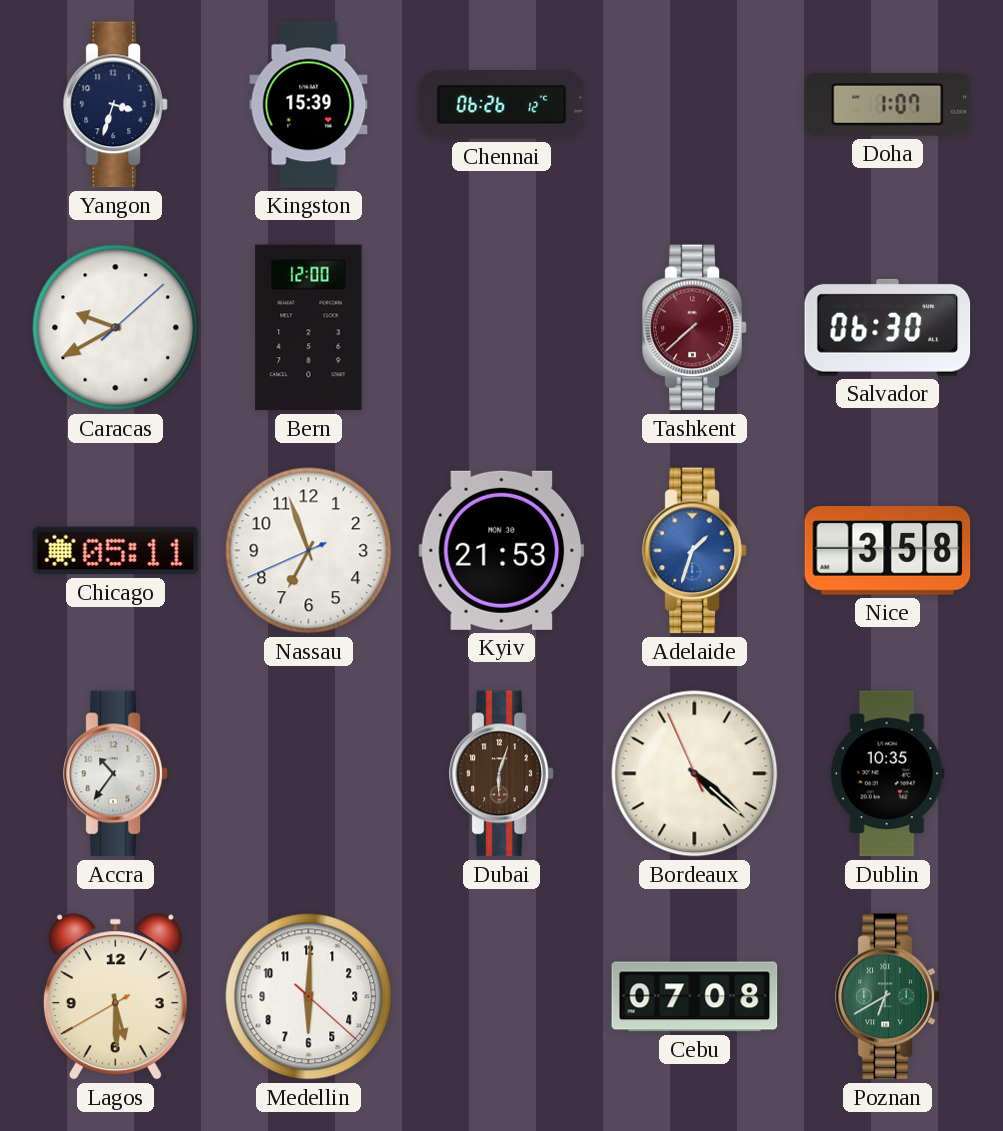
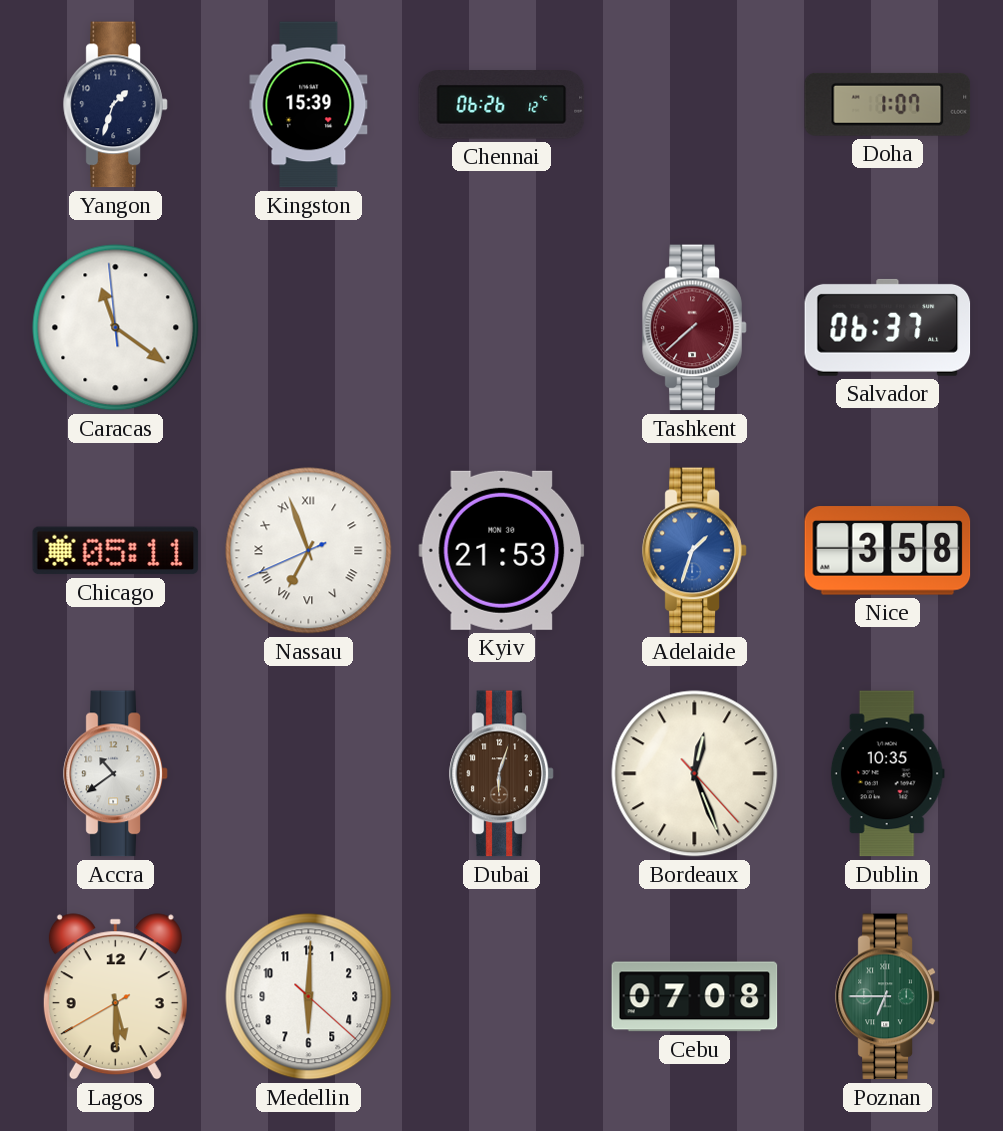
Yangon: 3:33 -> 1:33
Caracas: 9:40 -> 11:20
Bern: 12:00 -> none
Salvador: 06:30 -> 06:37
Nassau numerals: Arabic -> Roman
Accra: 10:36 -> 10:39
Bordeaux: 4:21 -> 12:26
Poznan: 6:40 -> 6:45
